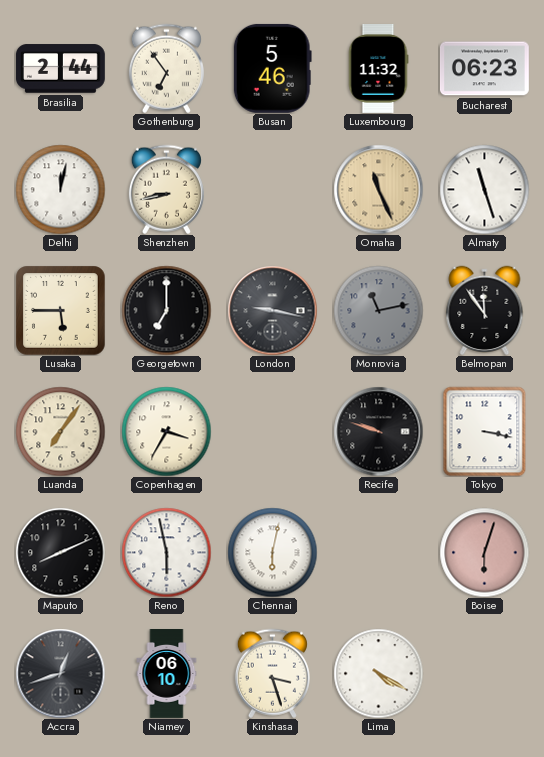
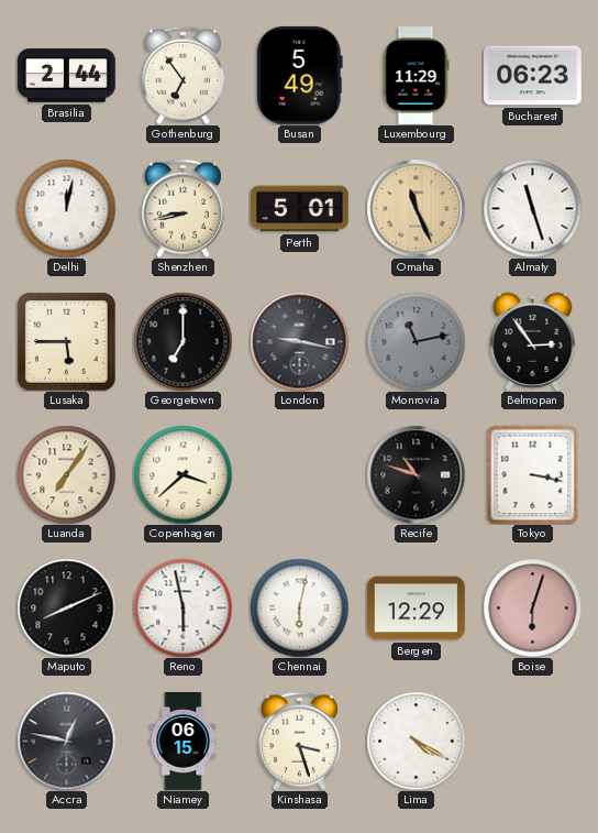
Busan: 5:46 -> 5:49
Luxembourg: 11:32 -> 11:29
Perth: none -> 5:01
Belmopan: 11:54 -> 2:54
Copenhagen: 3:35 -> 3:38
Recife: 9:48 -> 10:48
Bergen: none -> 12:29
Accra: 12:42 -> 12:47
Niamey: 06:10 -> 06:15
